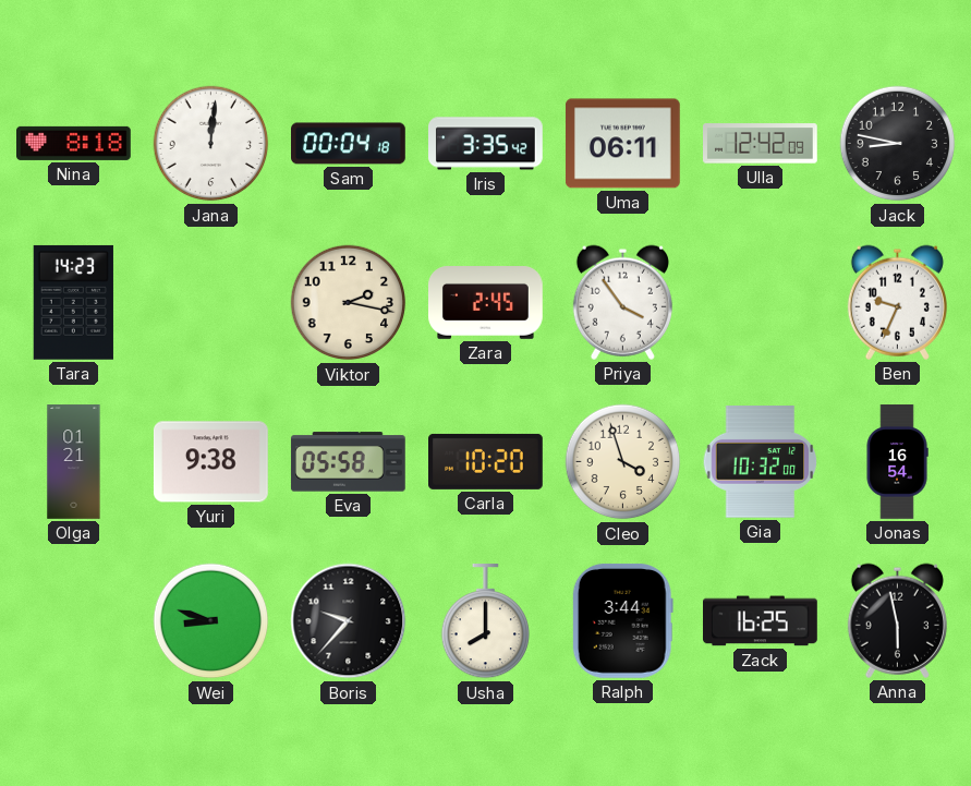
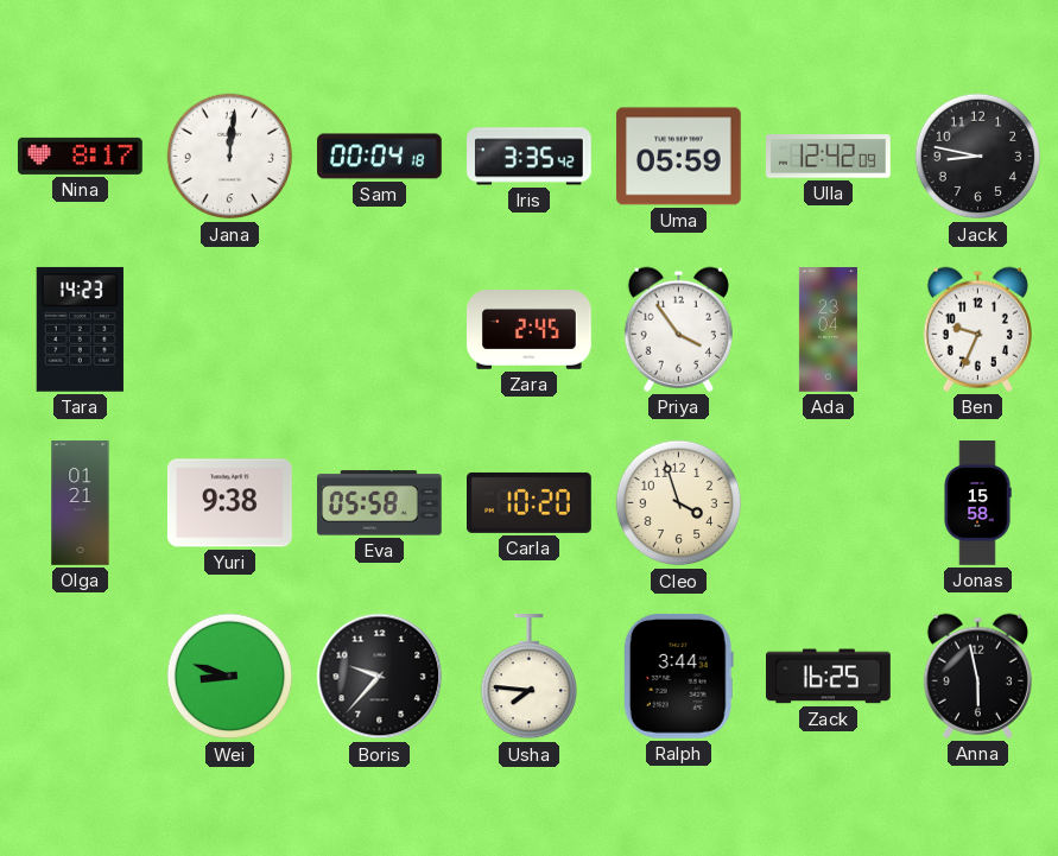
Nina: 8:18 -> 8:17
Uma: 06:11 -> 05:59
Viktor: 2:17 -> none
Ada: none -> 23:04
Gia: 10:32 -> none
Jonas: 16:54 -> 15:58
Usha: 8:00 -> 7:46
